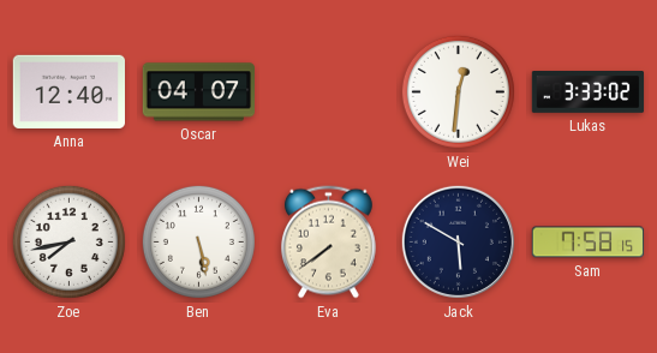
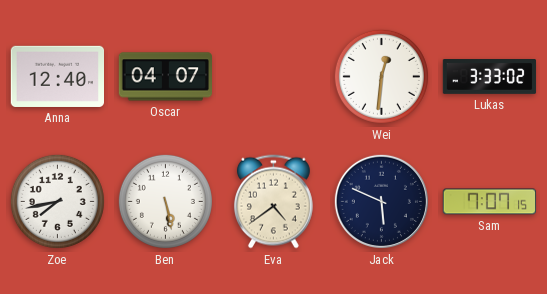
Eva: 7:39 -> 4:39
Jack: 5:50 -> 5:49
Sam: 7:58 -> 7:07
